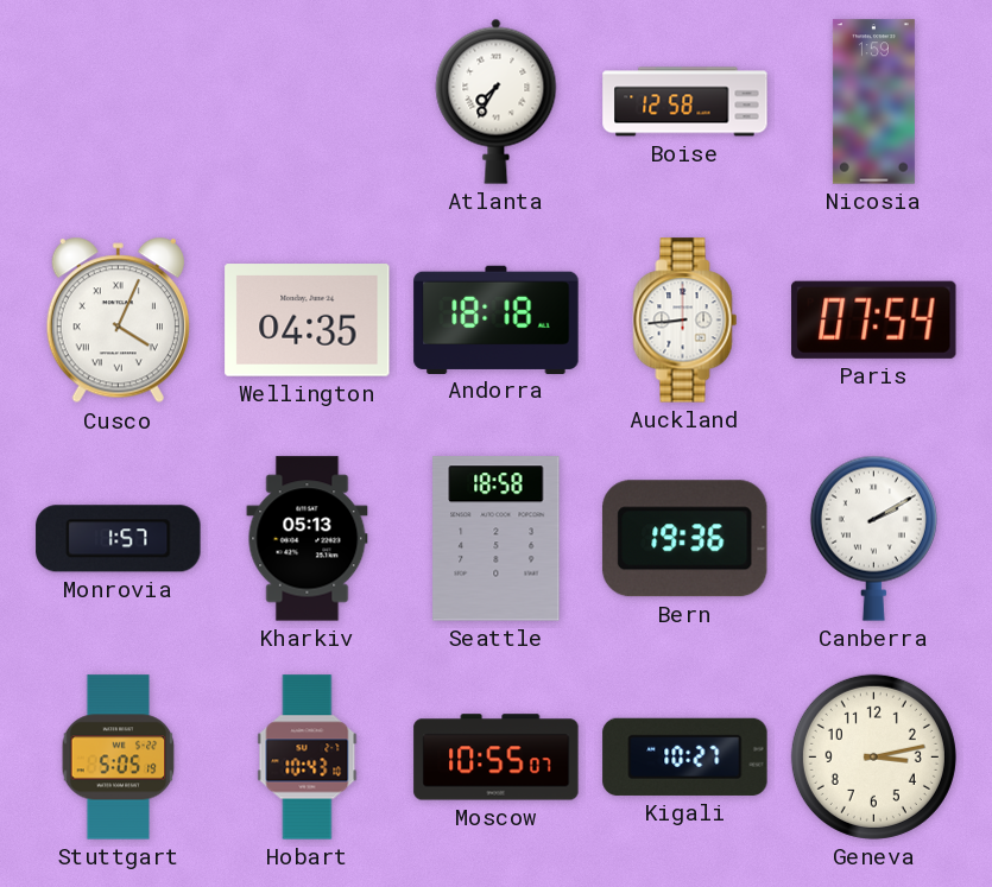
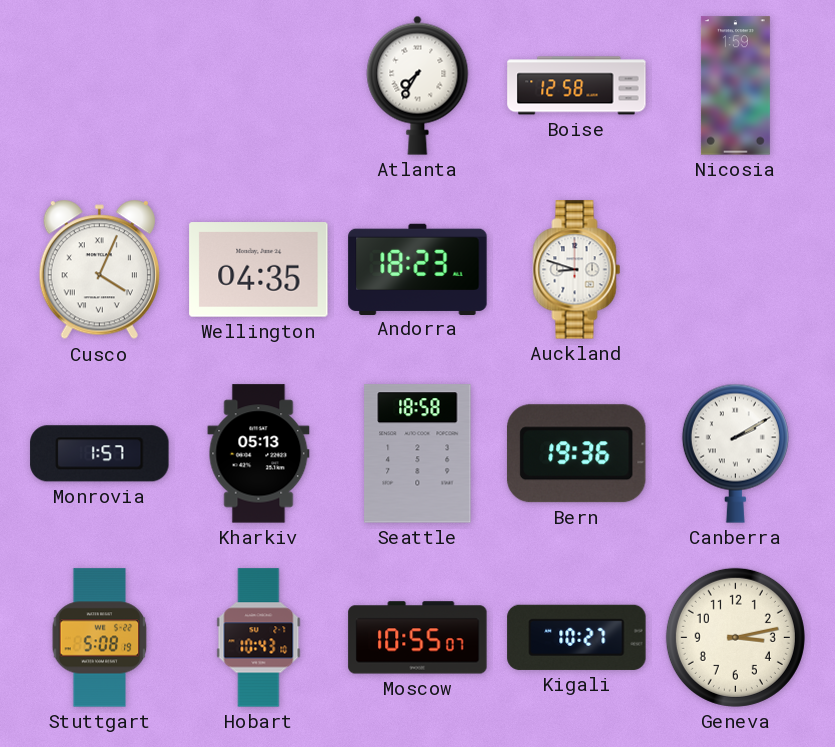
Andorra: 18:18 -> 18:23
Auckland: 8:44 -> 8:48
Paris: 07:54 -> none
Stuttgart: 5:05 -> 5:08
